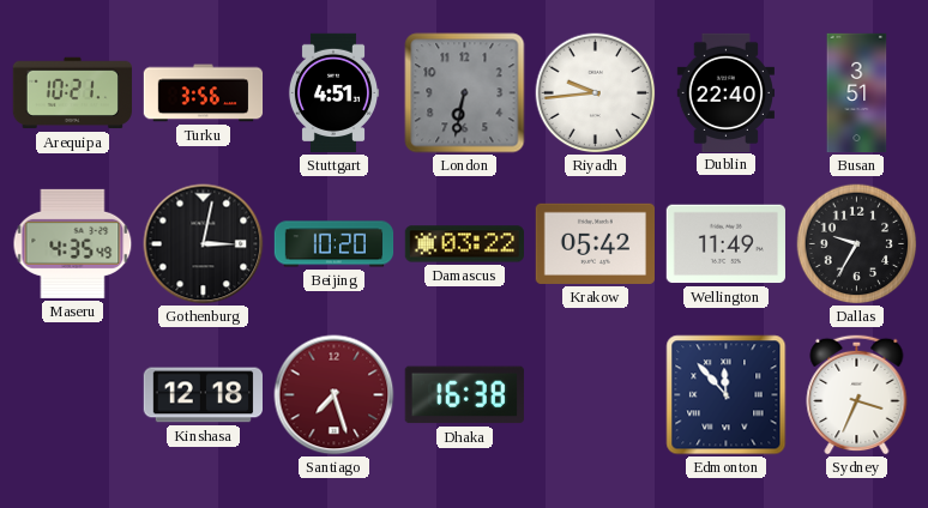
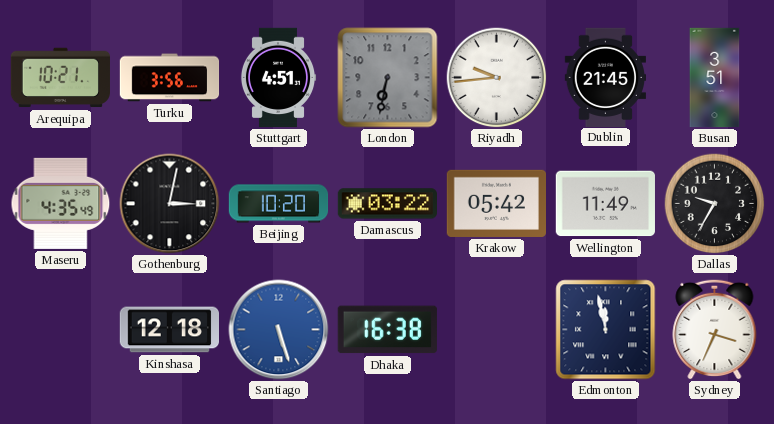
Dublin: 22:40 -> 21:45
Santiago: 7:27 -> 5:27
Santiago dial: burgundy -> blue
Edmonton: 11:53 -> 11:58
